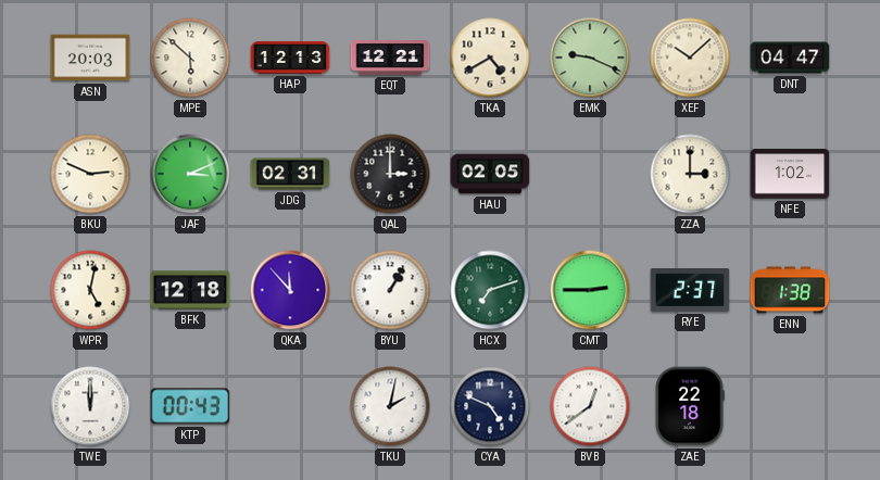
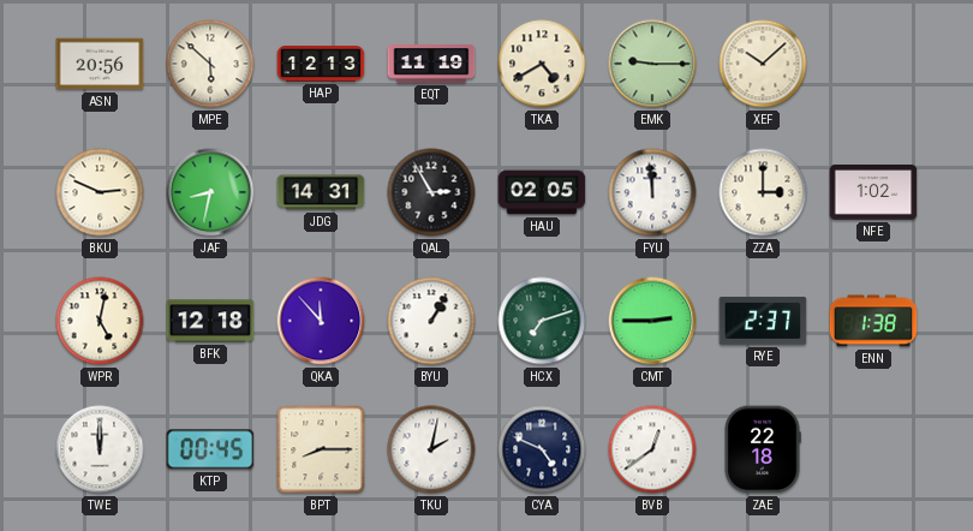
ASN: 20:03 -> 20:56
EQT: 12:21 -> 11:19
EMK: 9:19 -> 9:15
DNT: 04:47 -> none
JAF: 3:11 -> 8:32
JDG: 02:31 -> 14:31
QAL: 3:00 -> 2:55
FYU: none -> 11:59
KTP: 00:43 -> 00:45
BPT: none -> 8:15
